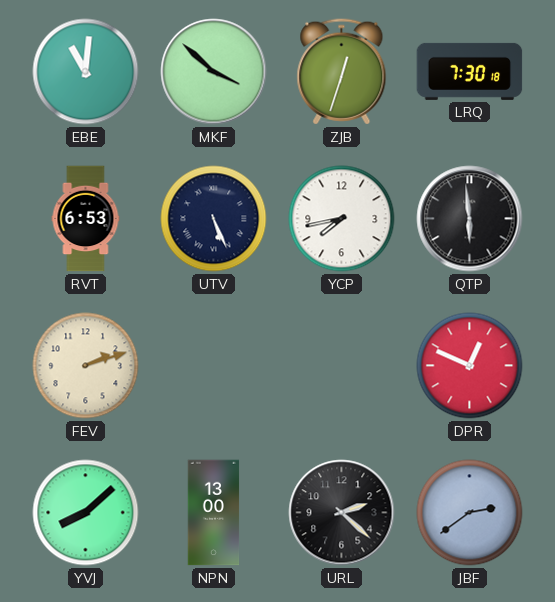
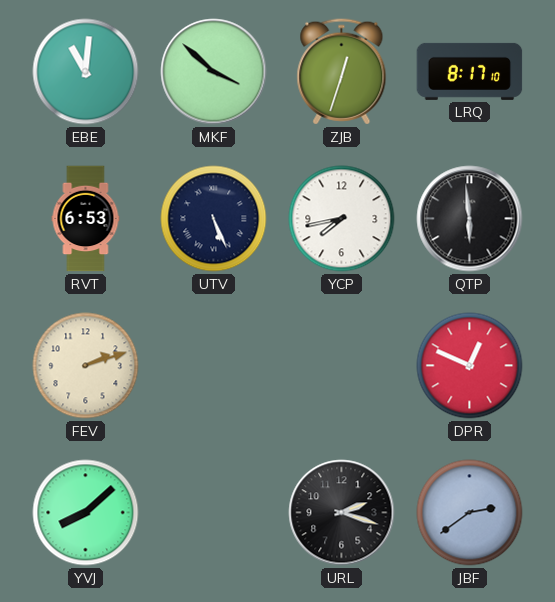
LRQ: 7:30 -> 8:17
NPN: 13:00 -> none
URL: 2:22 -> 2:18
